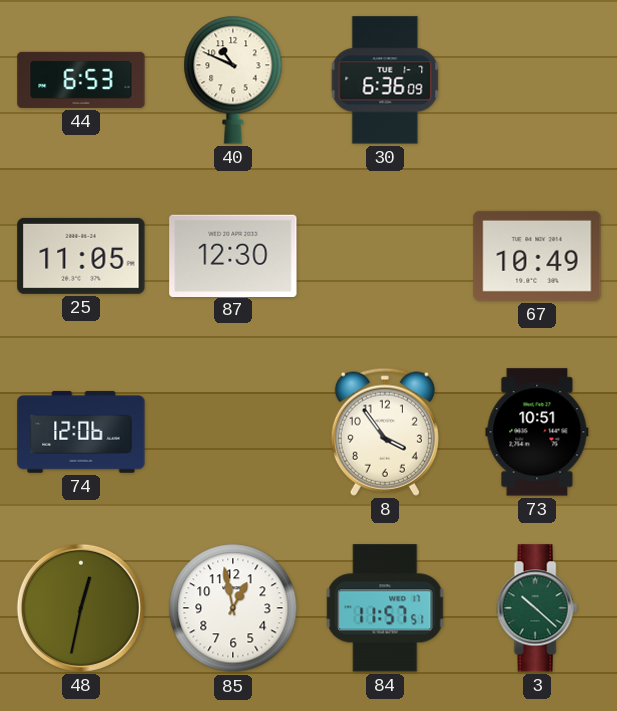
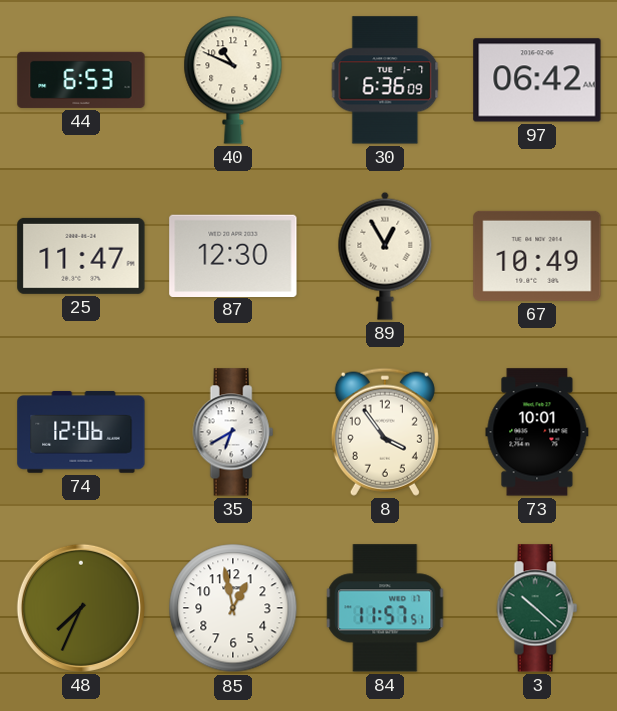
97: none -> 06:42
25: 11:05 -> 11:47
89: none -> 12:55
35: none -> 6:40
73: 10:51 -> 10:01
48: 12:32 -> 7:34
